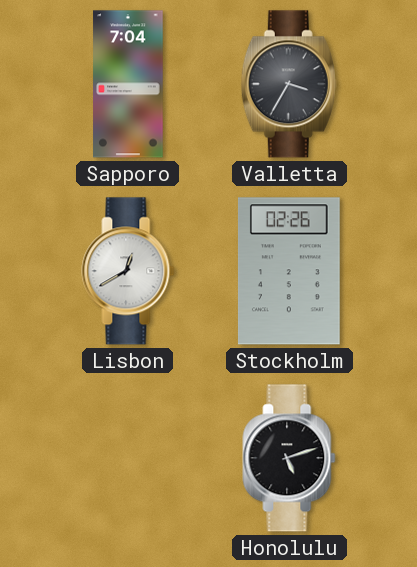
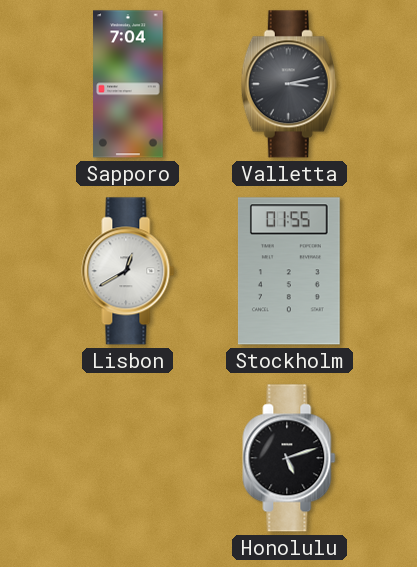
Valletta: 3:35 -> 3:13
Stockholm: 02:26 -> 01:55
